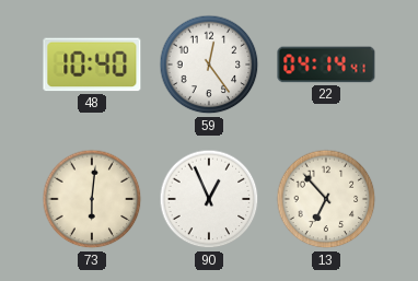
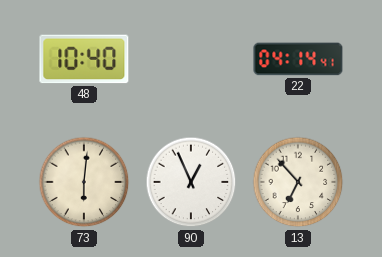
59: 12:24 -> none
